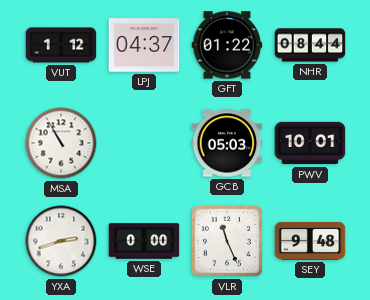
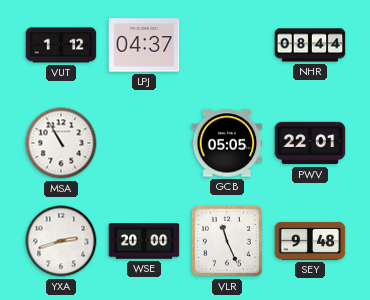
GFT: 01:22 -> none
GCB: 05:03 -> 05:05
PWV: 10:01 -> 22:01
WSE: 0:00 -> 20:00
